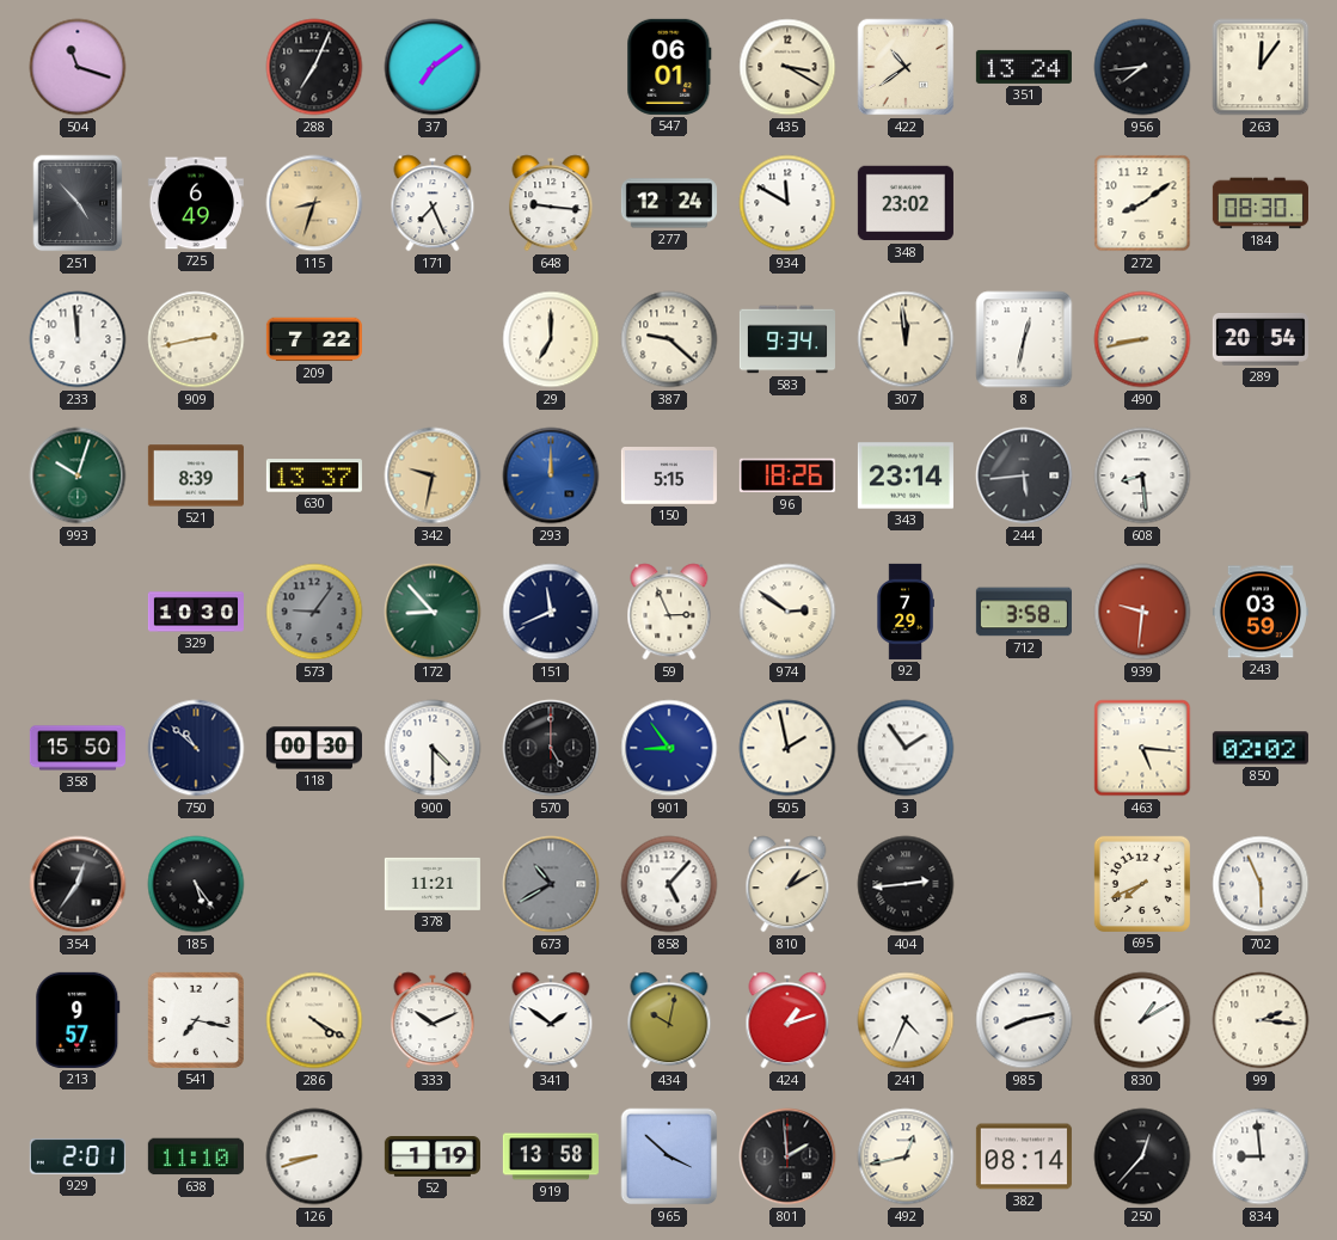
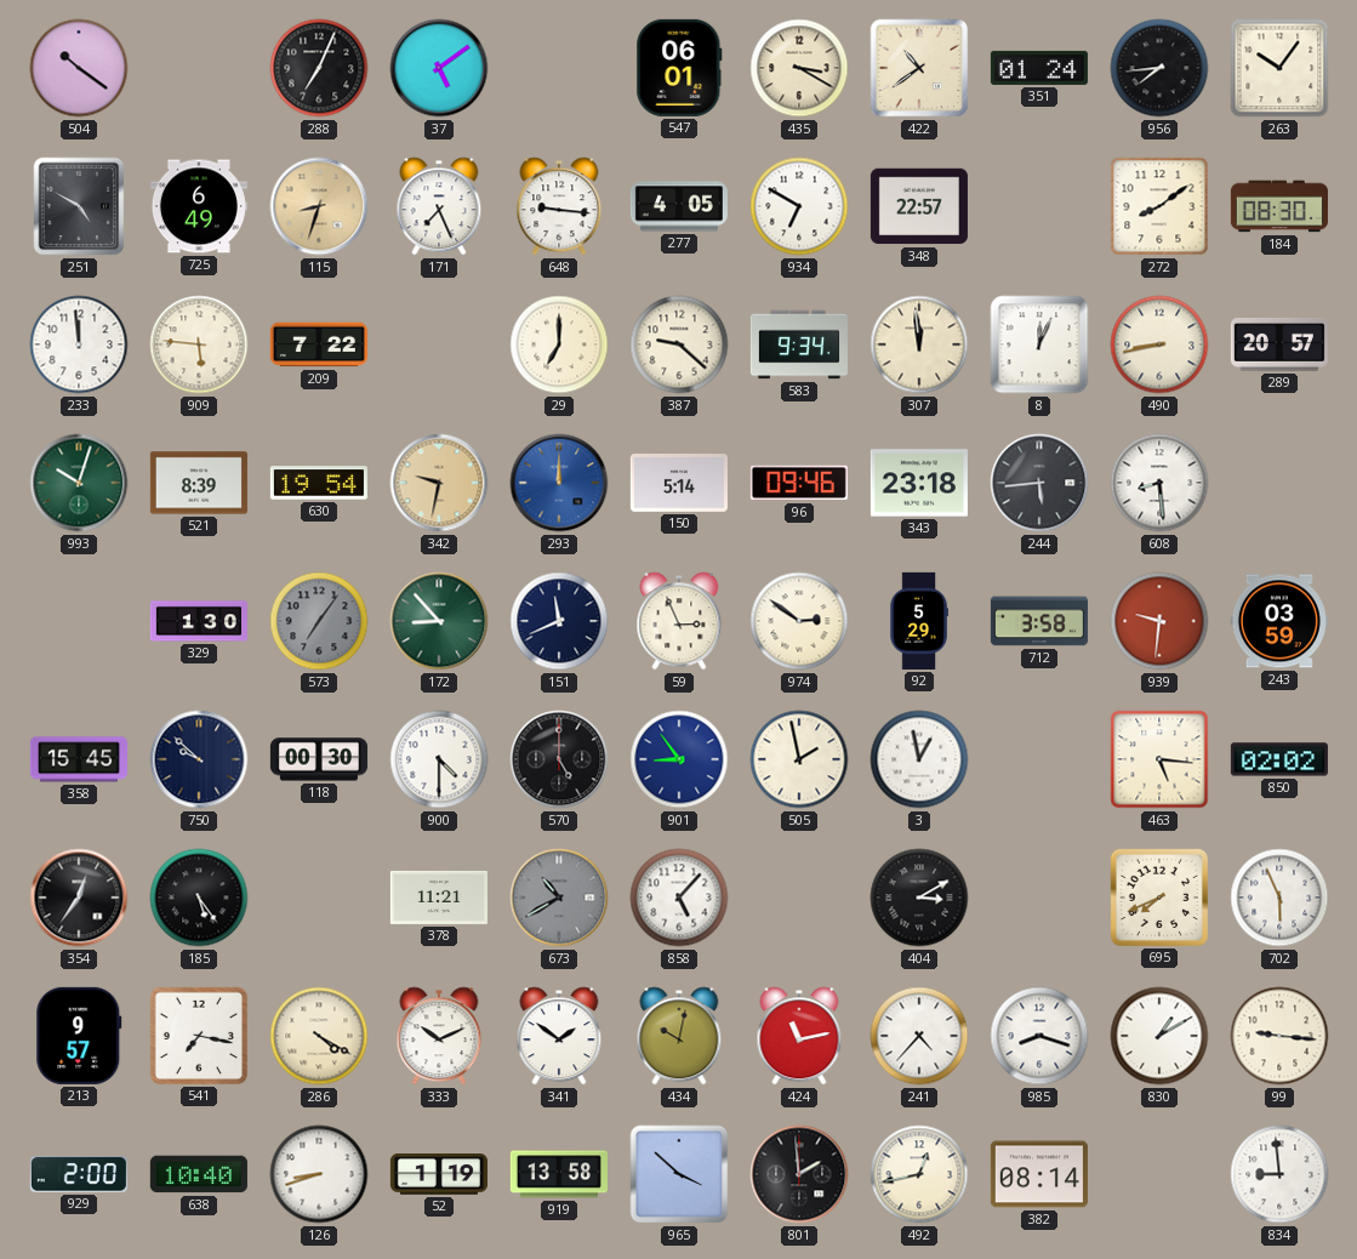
504: 11:18 -> 10:21
37: 7:09 -> 5:09
351: 13:24 -> 01:24
263: 12:06 -> 10:06
251: 4:53 -> 4:50
277: 12:24 -> 4:05
934: 11:50 -> 6:50
348: 23:02 -> 22:57
909: 2:43 -> 5:46
8: 12:32 -> 12:04
289: 20:54 -> 20:57
630: 13:37 -> 19:54
150: 5:15 -> 5:14
96: 18:26 -> 09:46
343: 23:14 -> 23:18
329: 10:30 -> 1:30
573: 9:06 -> 7:06
92: 7:29 -> 5:29
358: 15:50 -> 15:45
750: 10:52 -> 9:52
3: 1:54 -> 12:58
810: 1:10 -> none
404: 2:44 -> 3:10
424: 1:12 -> 11:13
241: 4:34 -> 4:37
985: 8:13 -> 8:18
99: 2:16 -> 9:16
929: 2:01 -> 2:00
638: 11:10 -> 10:40
250: 12:37 -> none
